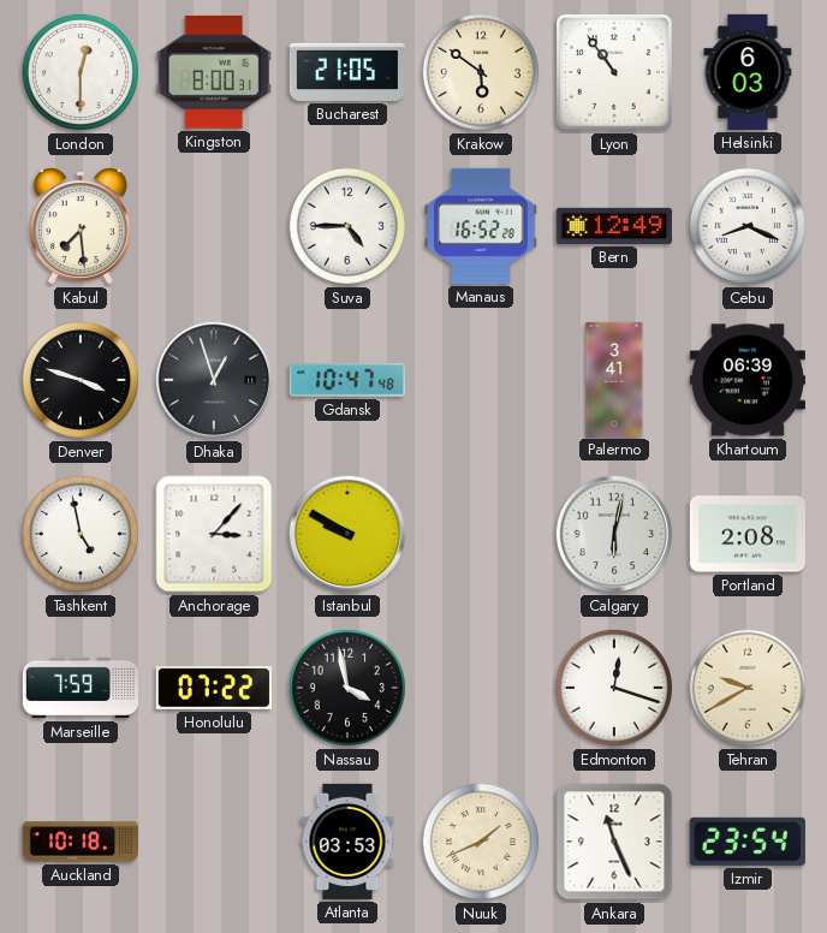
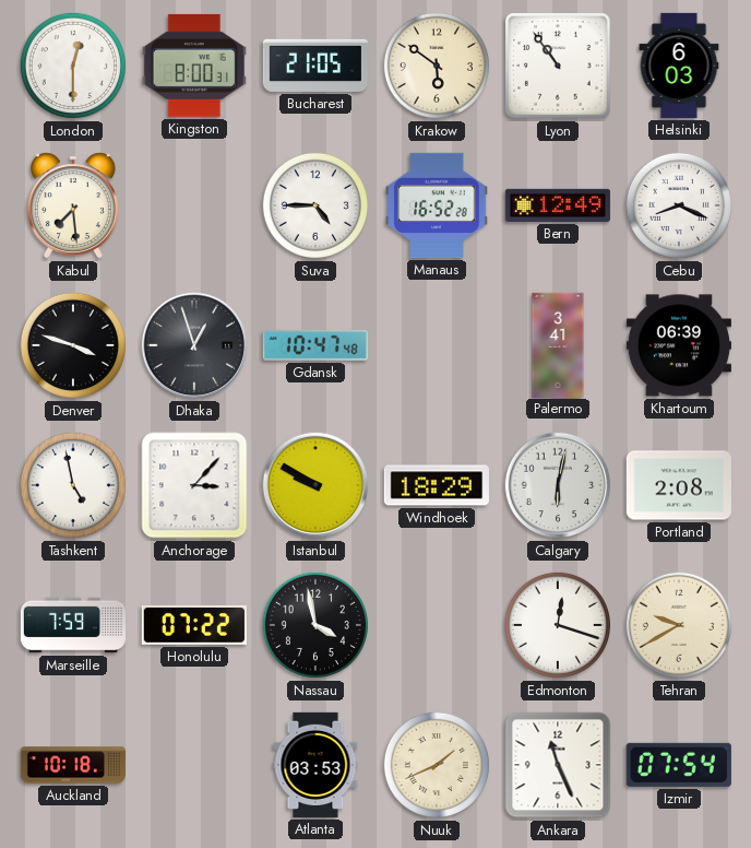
Windhoek: none -> 18:29
Izmir: 23:54 -> 07:54
